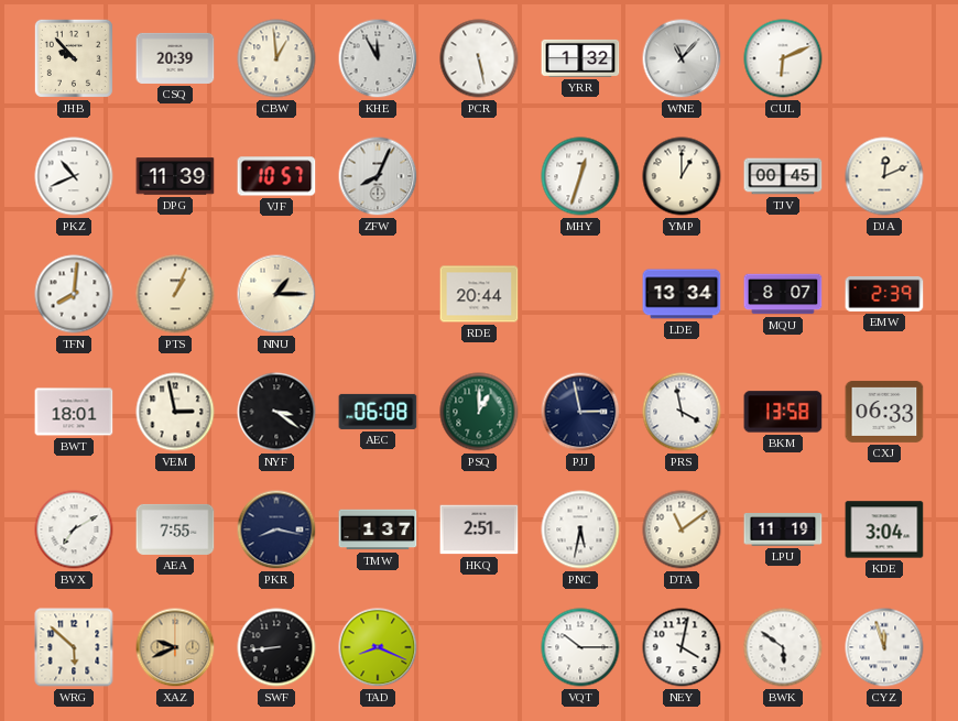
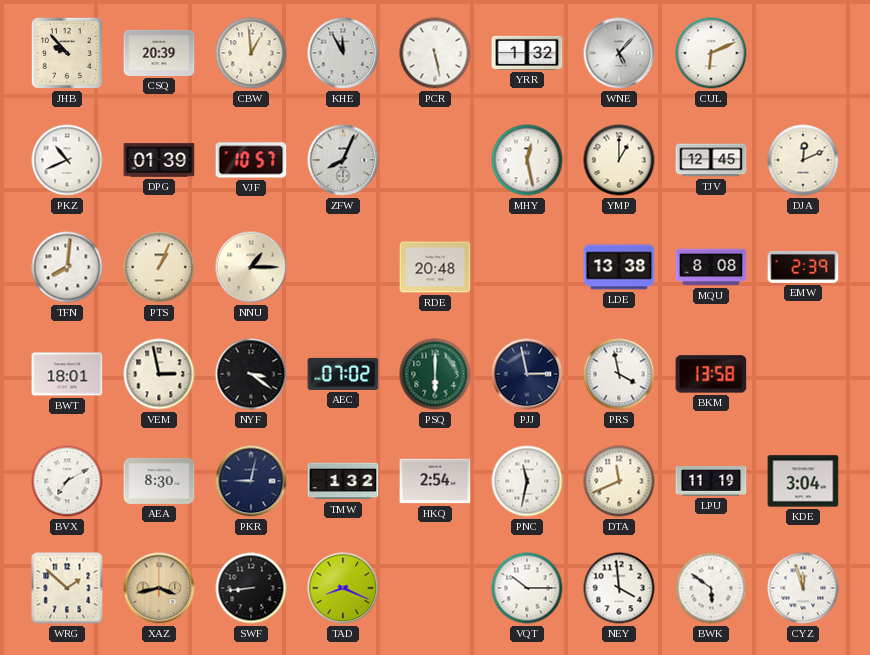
WNE: 11:07 -> 5:07
DPG: 11:39 -> 01:39
MHY: 12:33 -> 12:28
TJV: 00:45 -> 12:45
RDE: 20:44 -> 20:48
LDE: 13:34 -> 13:38
MQU: 8:07 -> 8:08
AEC: 06:08 -> 07:02
PSQ: 1:00 -> 6:00
CXJ: 06:33 -> none
AEA: 7:55 -> 8:30
PKR: 8:17 -> 9:02
TMW: 1:37 -> 1:32
HKQ: 2:51 -> 2:54
PNC: 5:32 -> 11:32
DTA: 11:09 -> 11:41
WRG: 5:52 -> 1:52
XAZ: 9:41 -> 3:43
NEY: 4:02 -> 3:59
